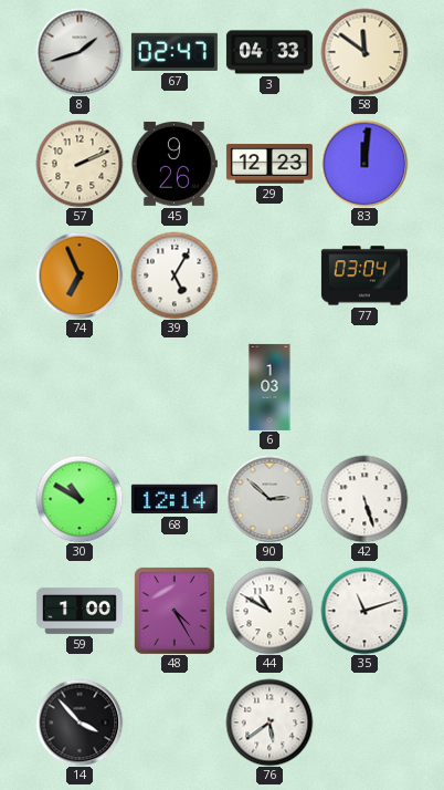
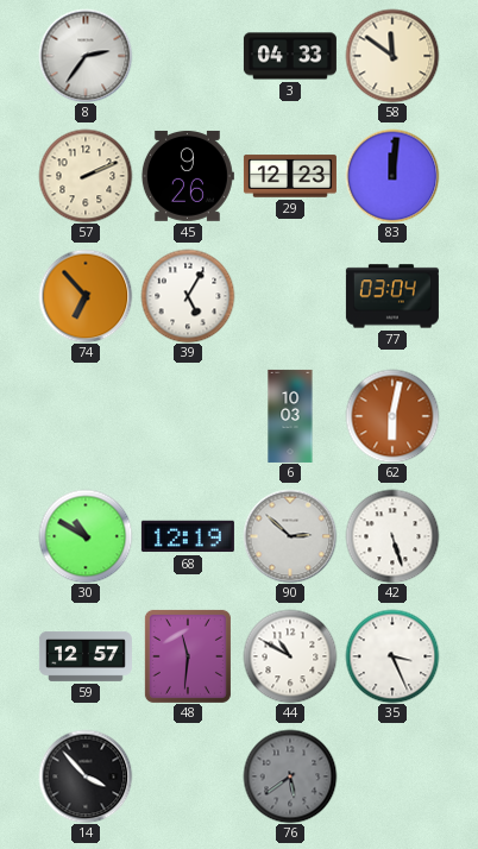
8: 1:42 -> 2:36
67: 02:47 -> none
74: 6:56 -> 6:53
6: 1:03 -> 10:03
62: none -> 6:02
68: 12:14 -> 12:19
59: 1:00 -> 12:57
48: 4:25 -> 11:31
35: 11:12 -> 3:26
76 dial: white -> grey
